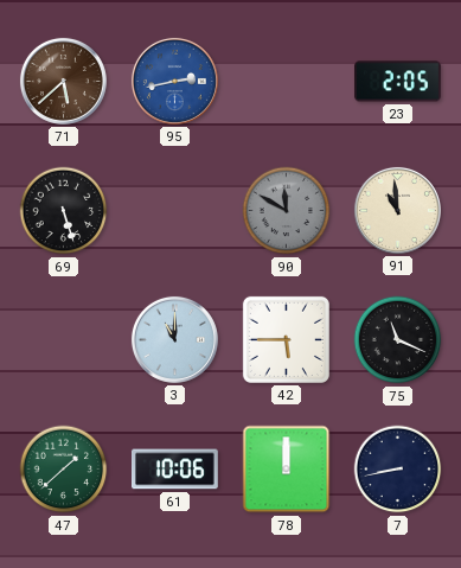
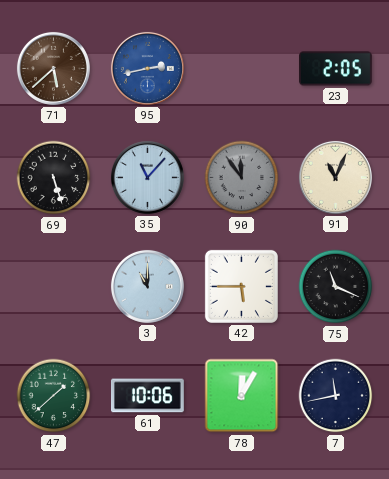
35: none -> 11:07
90: 11:50 -> 11:54
91: 10:59 -> 11:04
78: 12:00 -> 12:05
7: 8:43 -> 11:43
